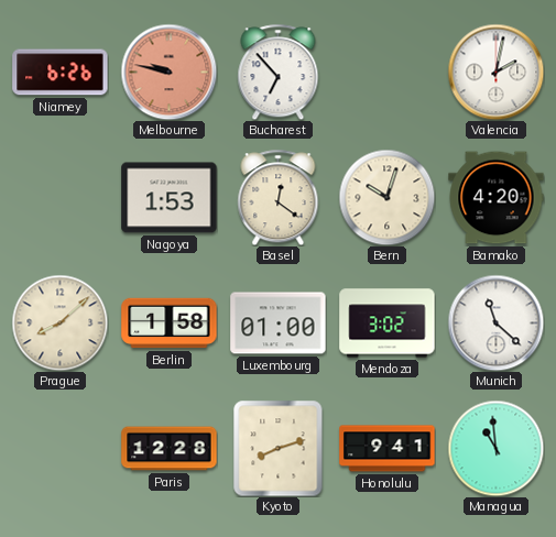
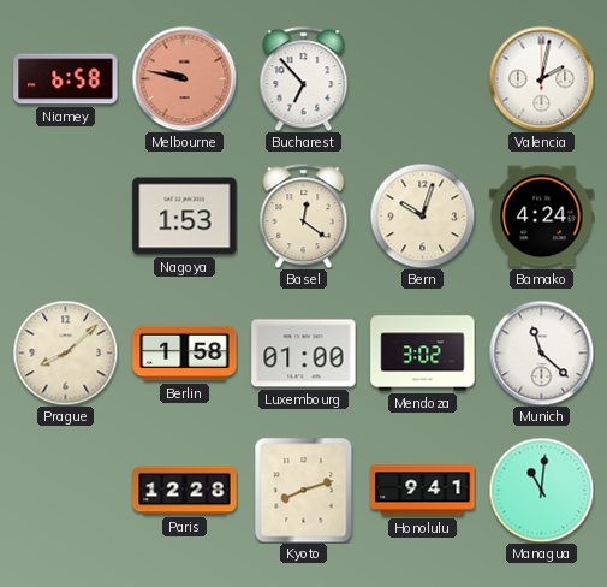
Niamey: 6:26 -> 6:58
Bamako: 4:20 -> 4:24
Managua: 10:59 -> 11:01
